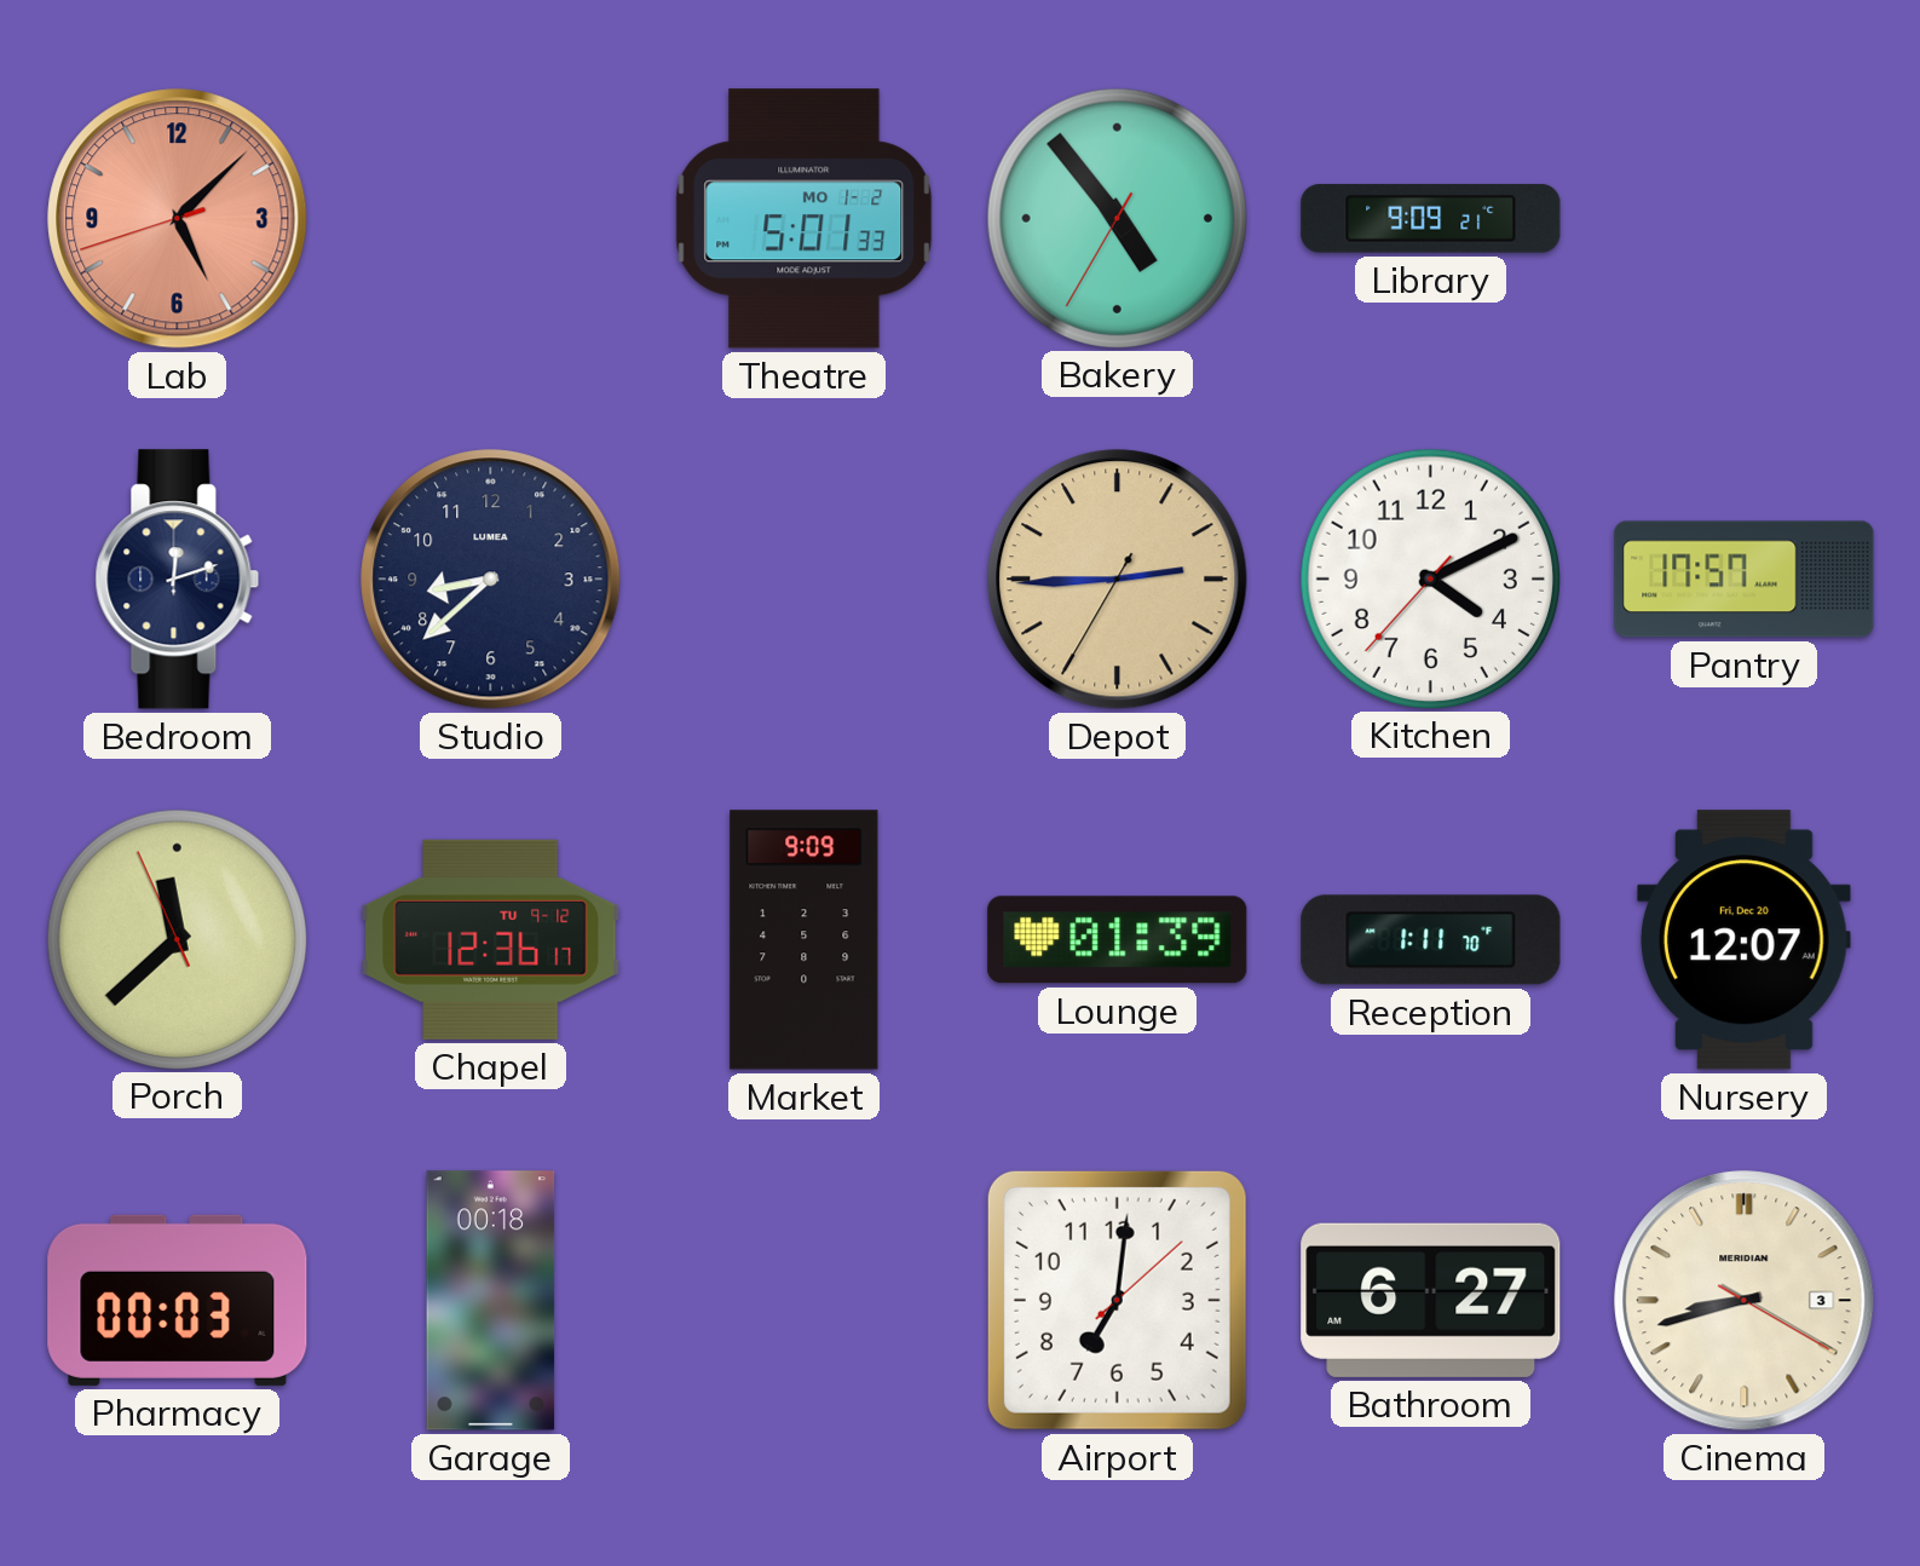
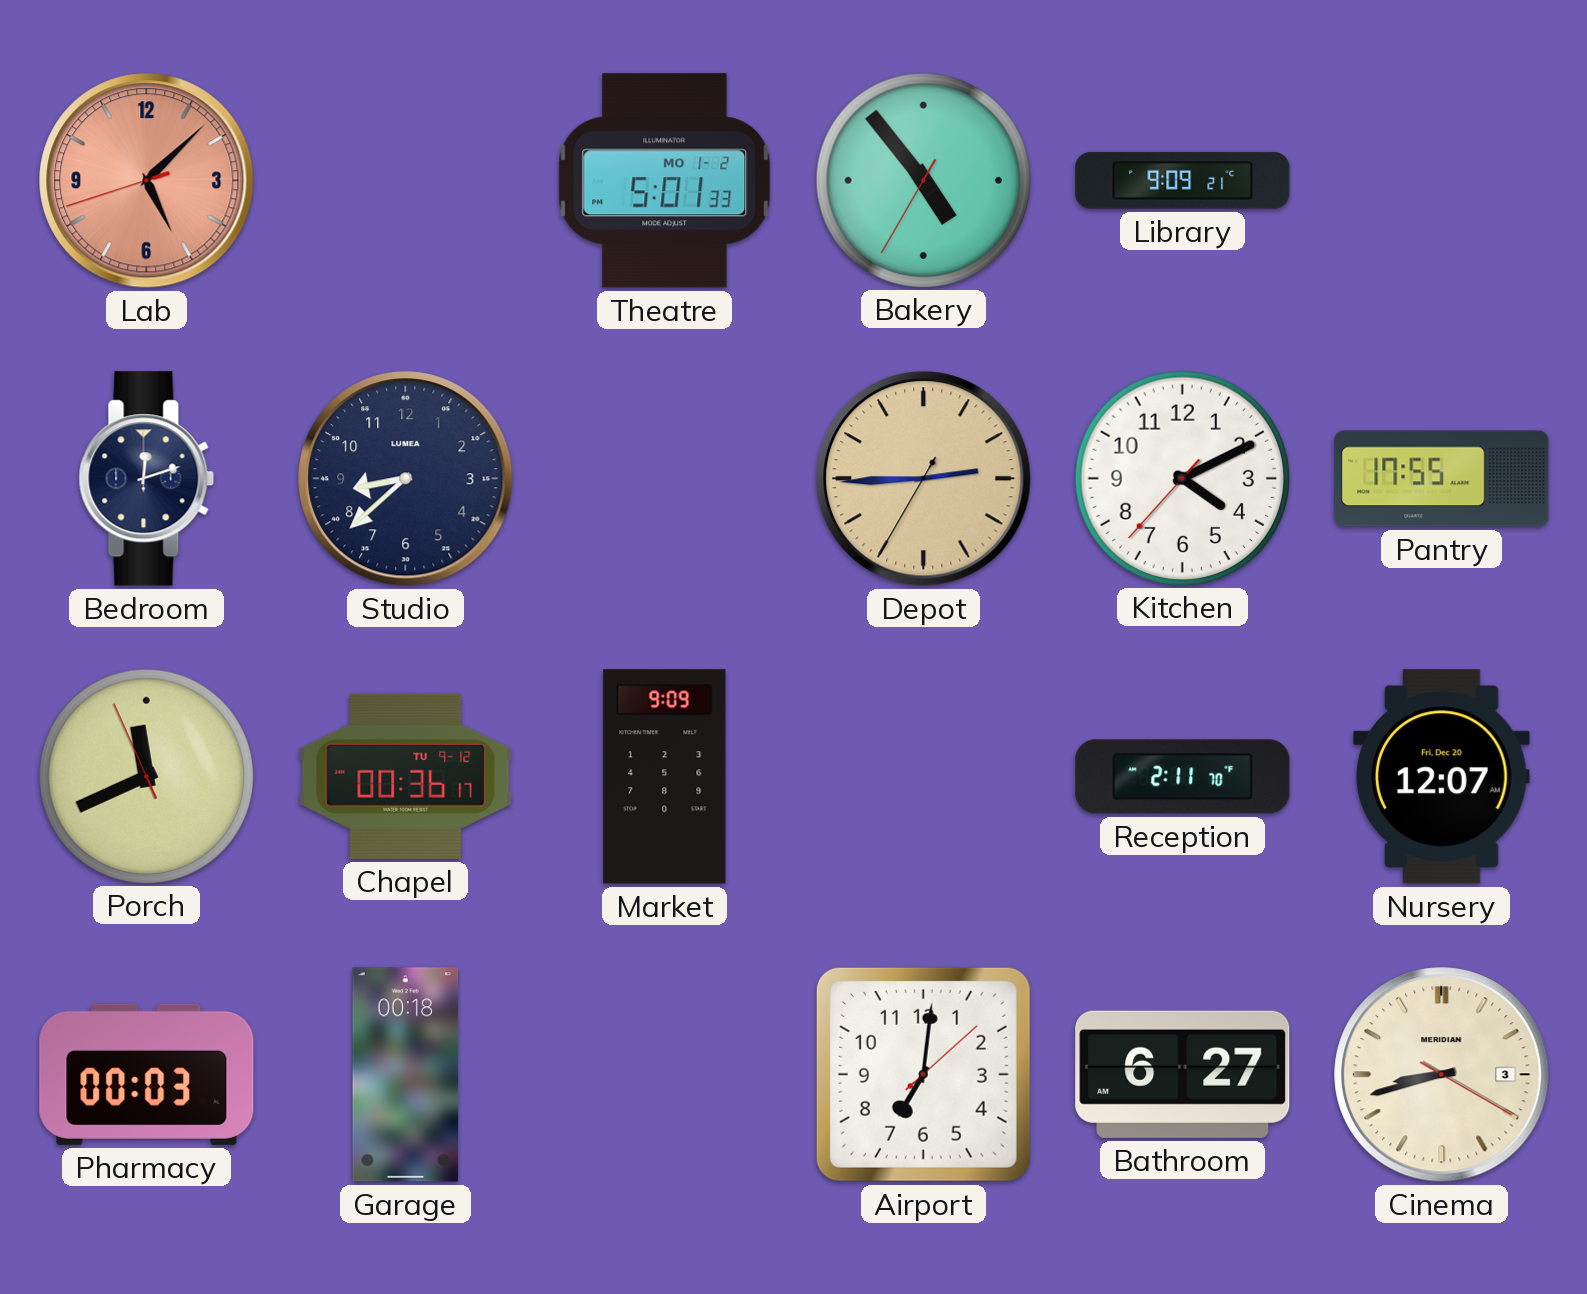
Pantry: 17:57 -> 17:55
Porch: 11:37 -> 11:40
Chapel: 12:36 -> 00:36
Lounge: 01:39 -> none
Reception: 1:11 -> 2:11
